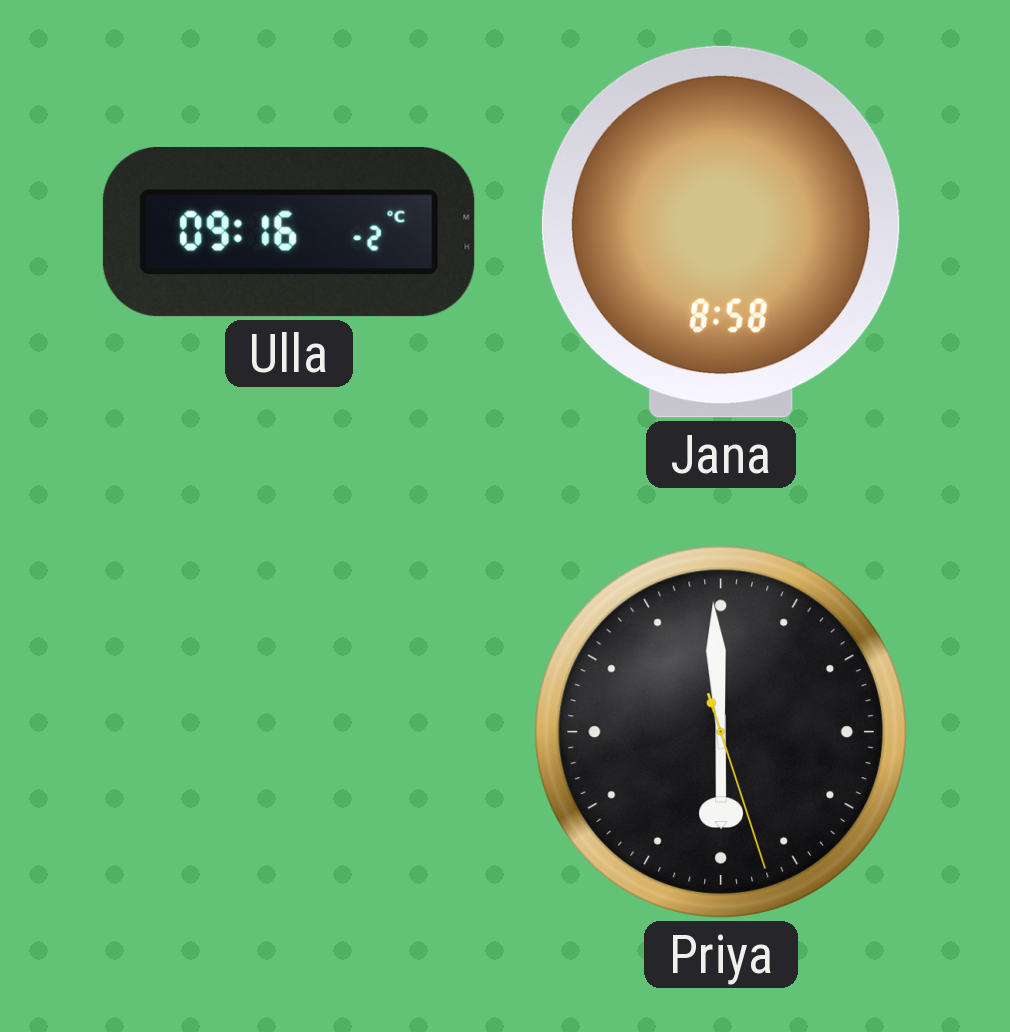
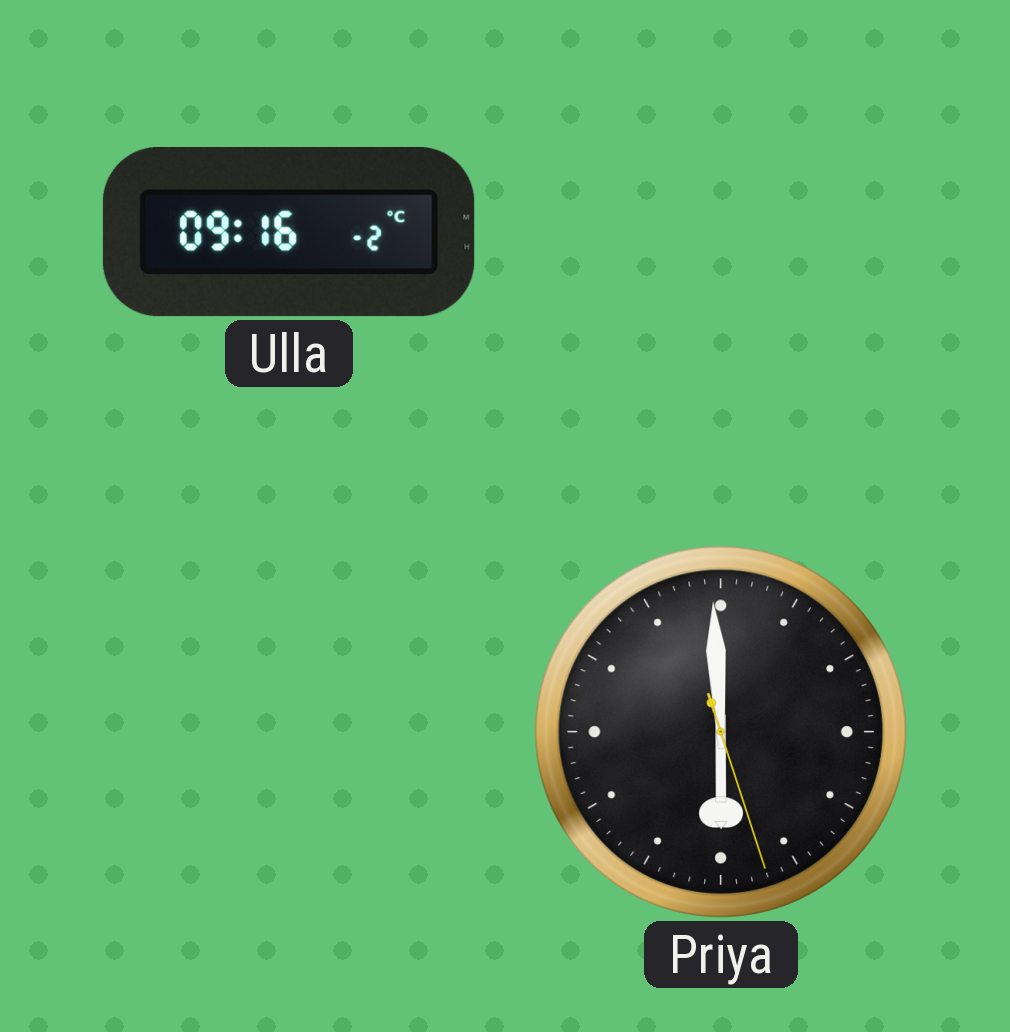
Jana: 8:58 -> none
